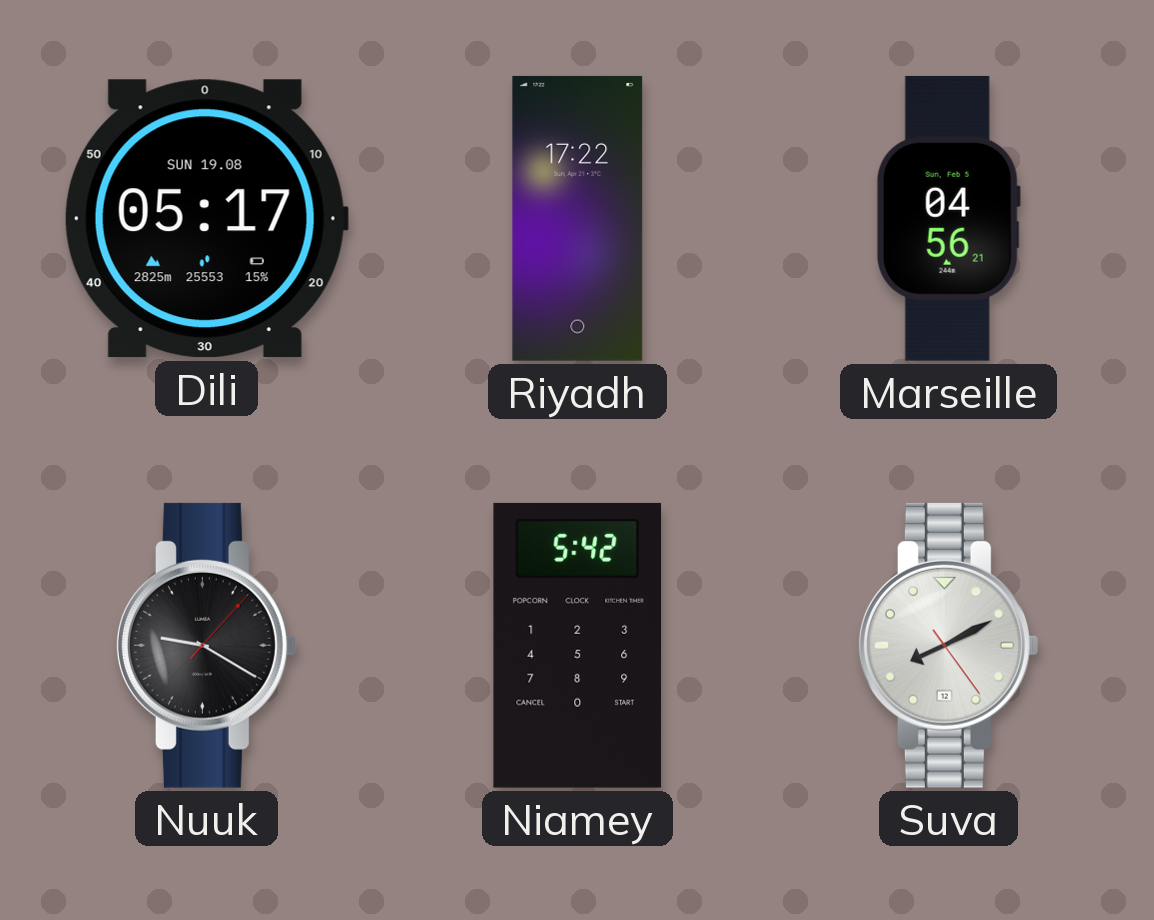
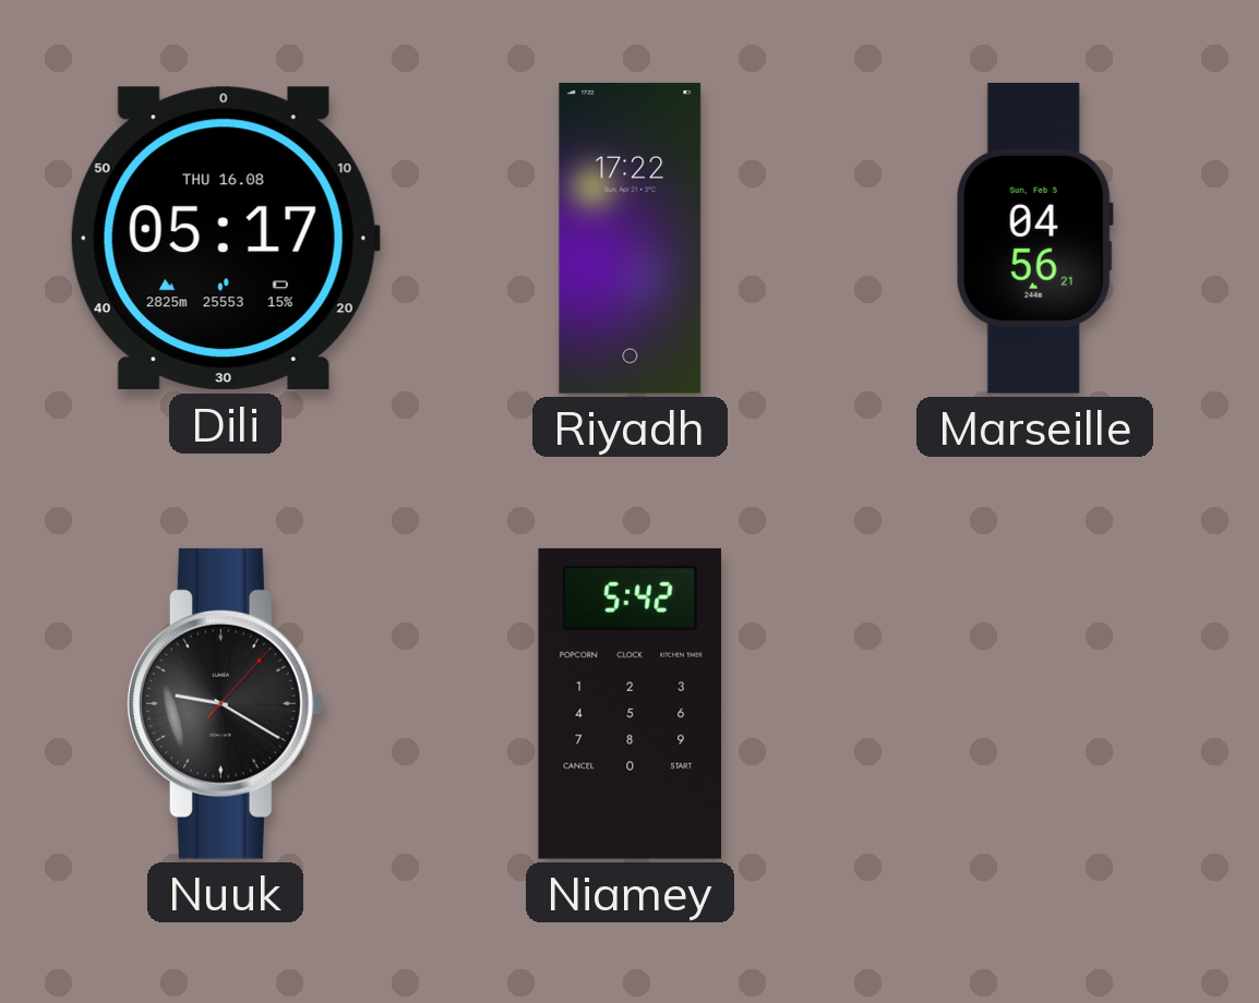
Dili date: SUN 19.08 -> THU 16.08
Suva: 8:10 -> none
